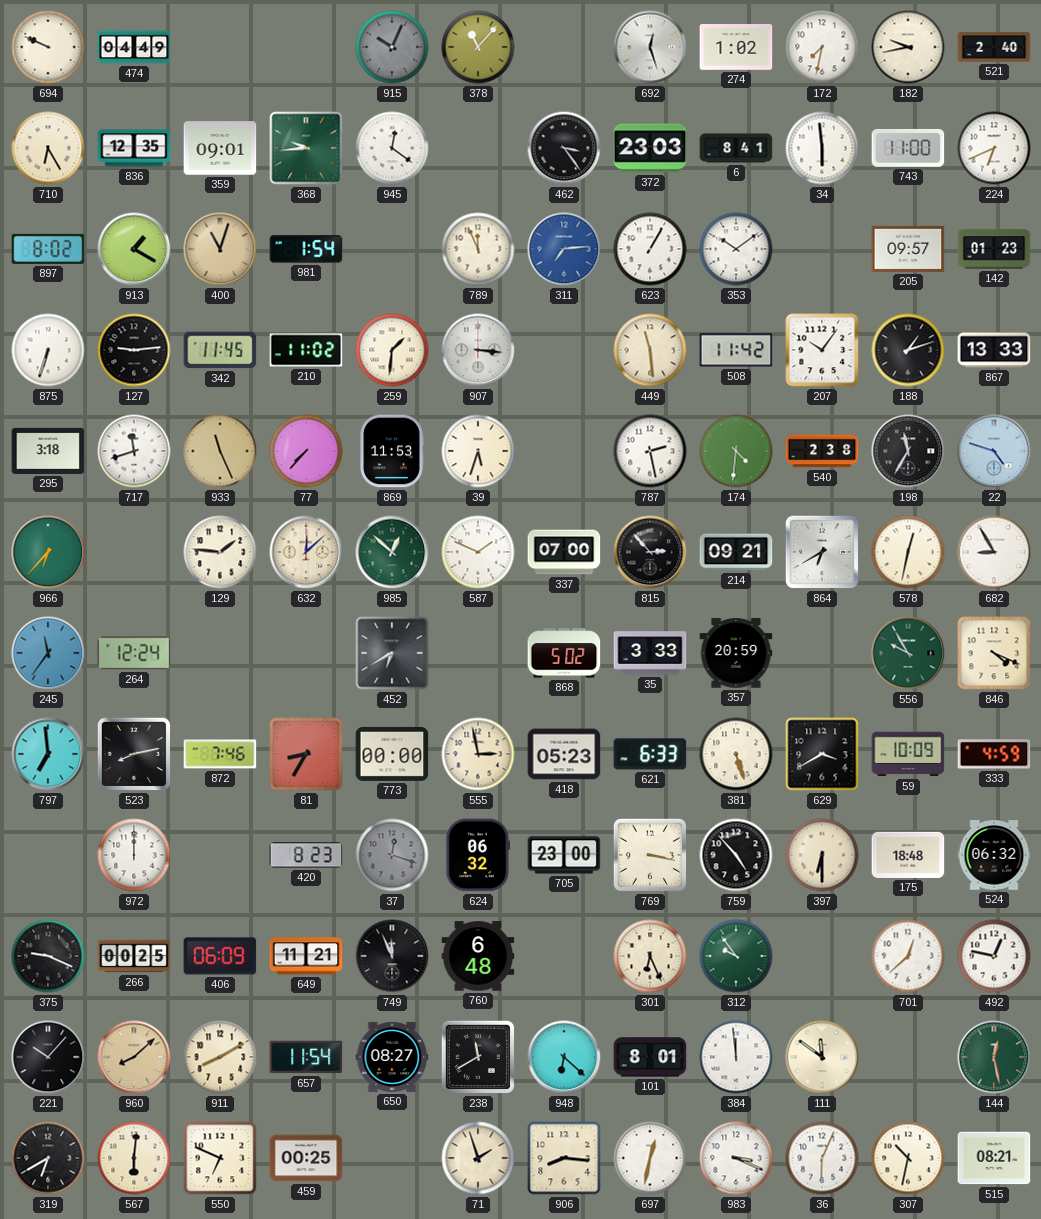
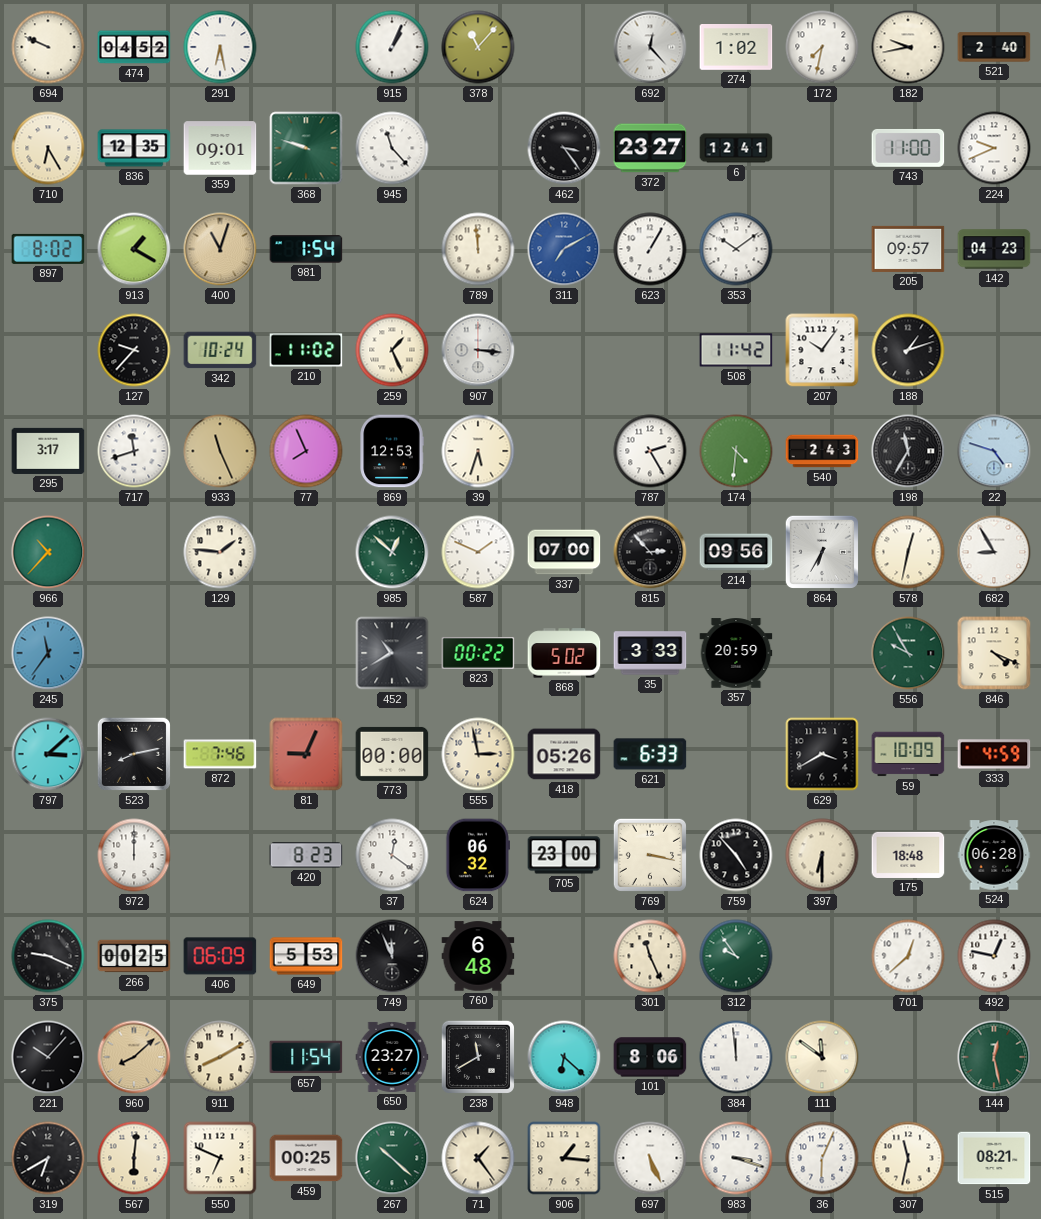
474: 04:49 -> 04:52
291: none -> 6:28
915: 10:04 -> 1:04
915 dial: grey -> white
692: 12:27 -> 12:23
368: 9:44 -> 9:48
945: 12:21 -> 11:23
372: 23:03 -> 23:27
6: 8:41 -> 12:41
34: 5:59 -> none
224: 6:41 -> 9:41
789: 11:56 -> 11:59
311: 7:14 -> 7:10
142: 01:23 -> 04:23
875: 6:33 -> none
127: 9:14 -> 9:37
342: 11:45 -> 10:24
259: 1:31 -> 1:26
449: 11:29 -> none
867: 13:33 -> none
295: 3:18 -> 3:17
77: 7:37 -> 7:56
869: 11:53 -> 12:53
787: 2:28 -> 2:25
540: 2:38 -> 2:43
966: 6:37 -> 10:37
632: 12:08 -> none
214: 09:21 -> 09:56
864: 6:40 -> 6:35
264: 12:24 -> none
452: 6:40 -> 10:40
823: none -> 00:22
797: 6:59 -> 3:08
81: 8:35 -> 9:04
418: 05:23 -> 05:26
381: 5:27 -> none
37: 12:18 -> 12:21
37 dial: grey -> white
524: 06:32 -> 06:28
649: 11:21 -> 5:53
301: 6:26 -> 11:26
650: 08:27 -> 23:27
101: 8:01 -> 8:06
267: none -> 10:22
71: 1:57 -> 1:24
906: 8:16 -> 1:16
697: 12:32 -> 5:26
983: 3:19 -> 3:18
307: 10:32 -> 11:32
